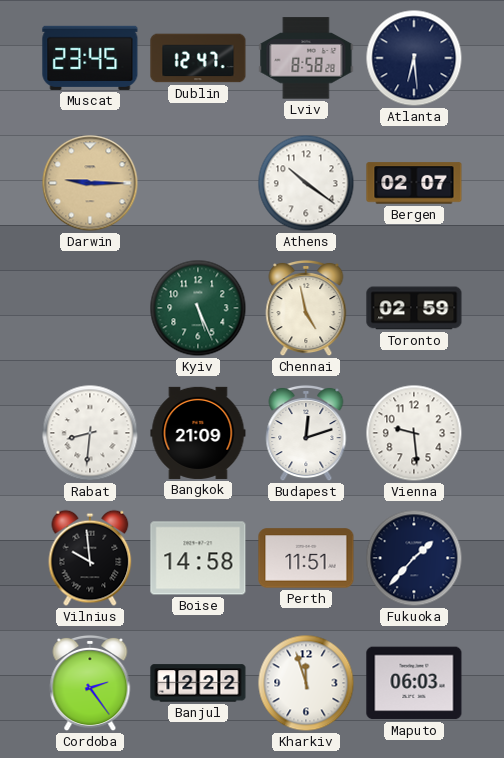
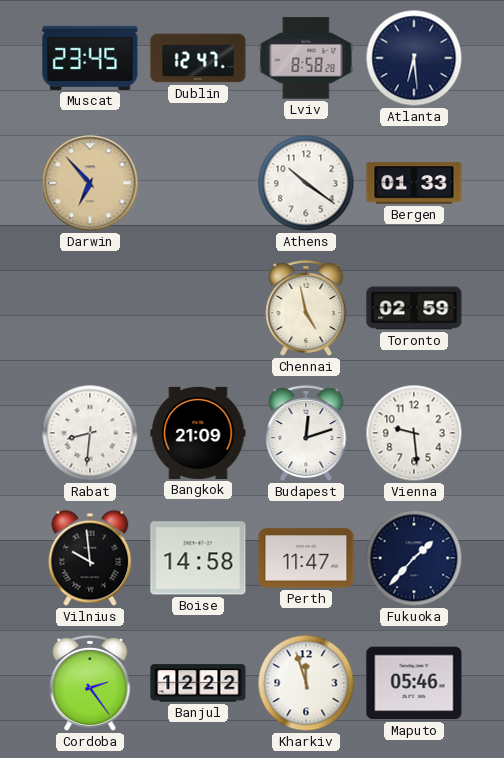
Darwin: 9:15 -> 6:53
Bergen: 02:07 -> 01:33
Kyiv: 5:26 -> none
Perth: 11:51 -> 11:47
Maputo: 06:03 -> 05:46
